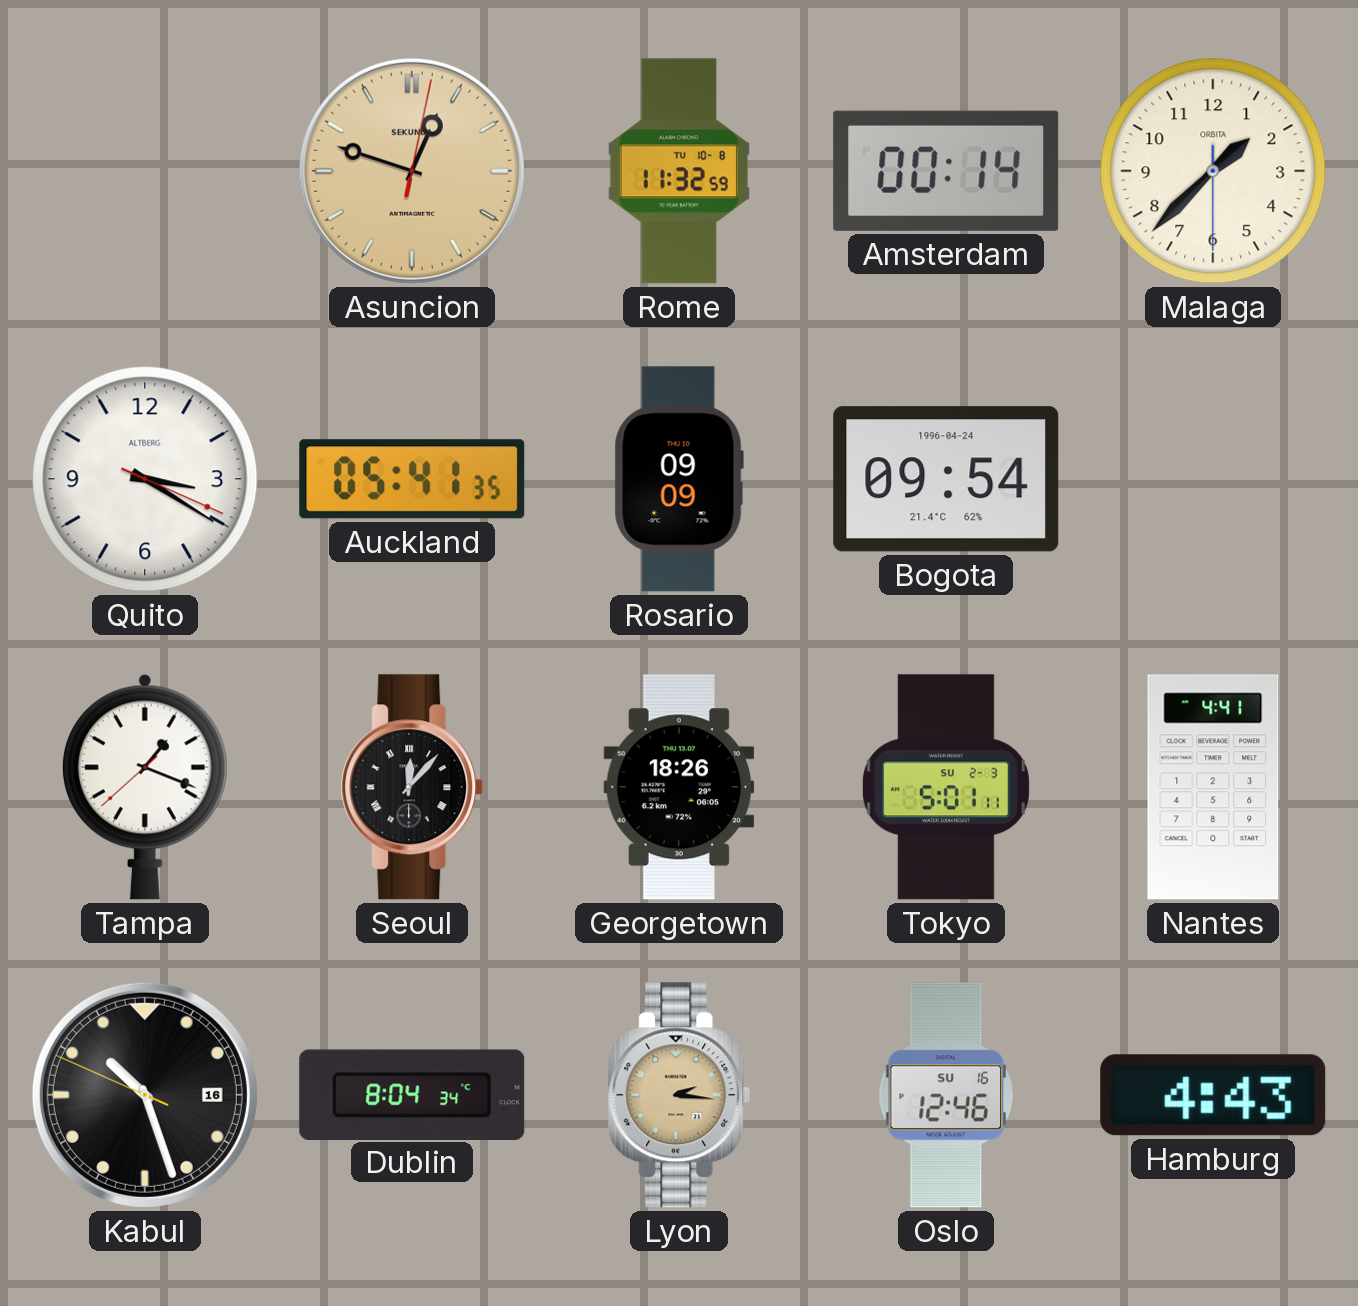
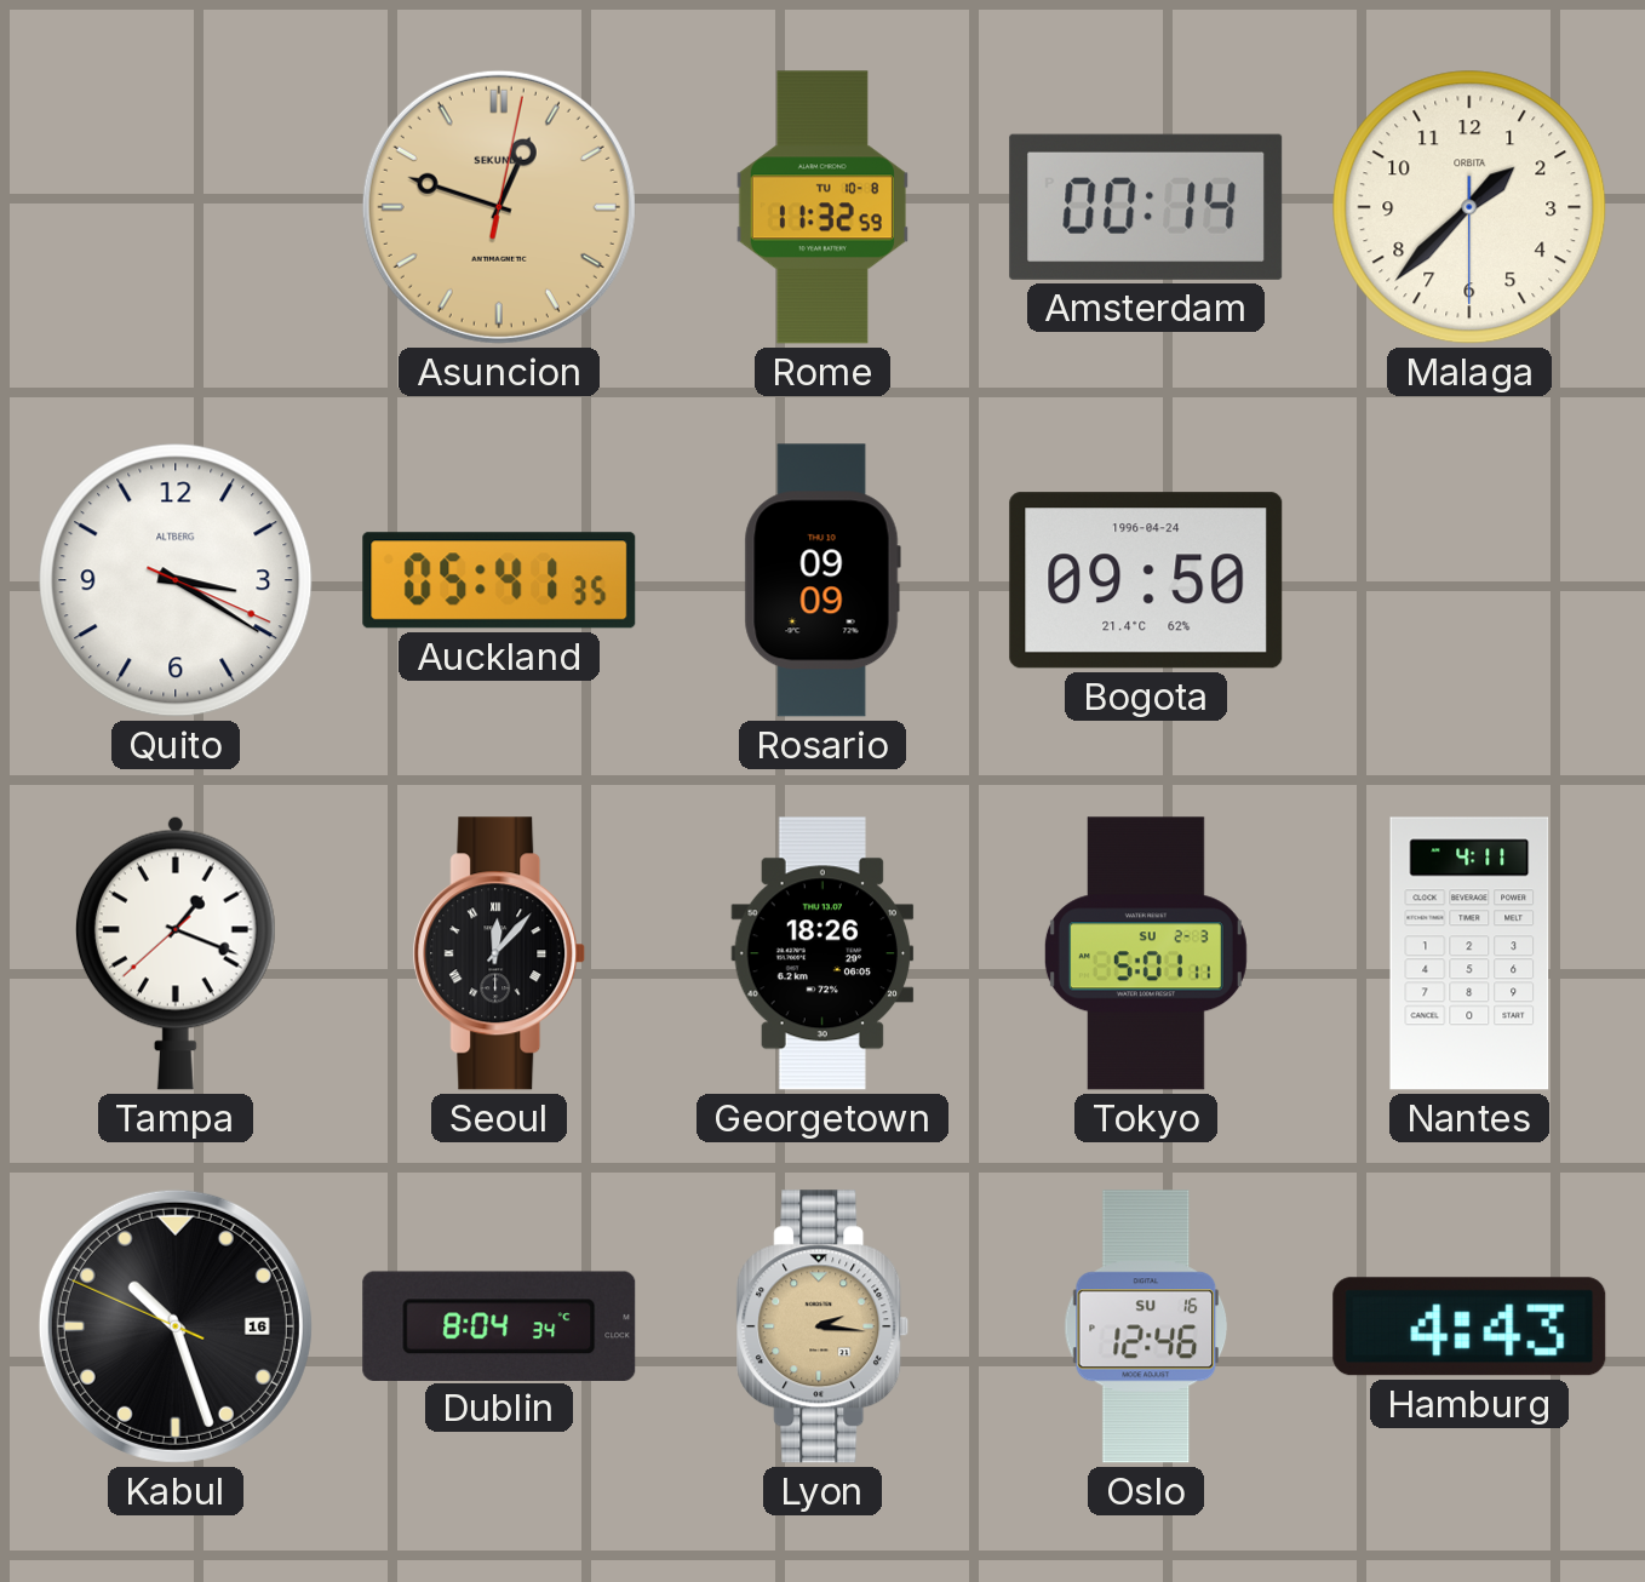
Bogota: 09:54 -> 09:50
Nantes: 4:41 -> 4:11
